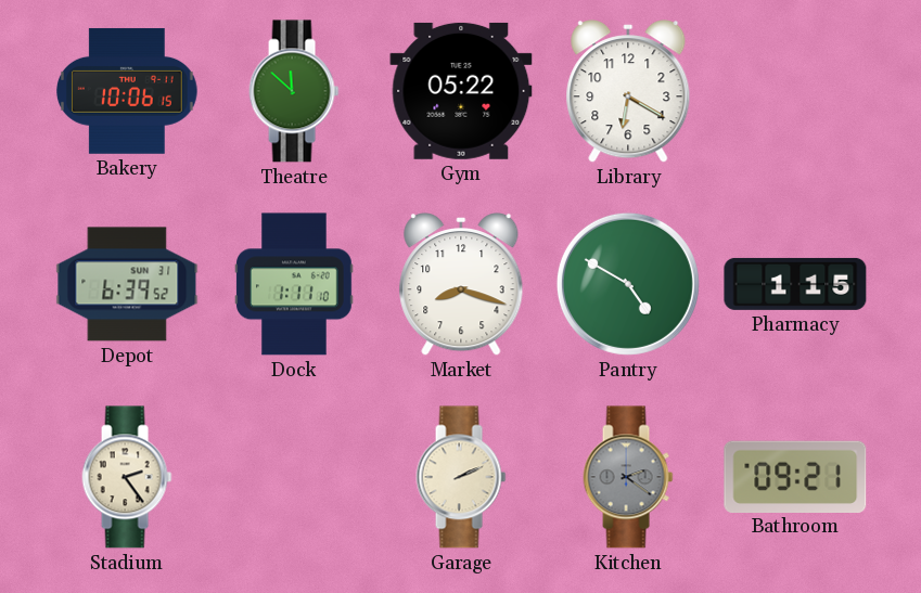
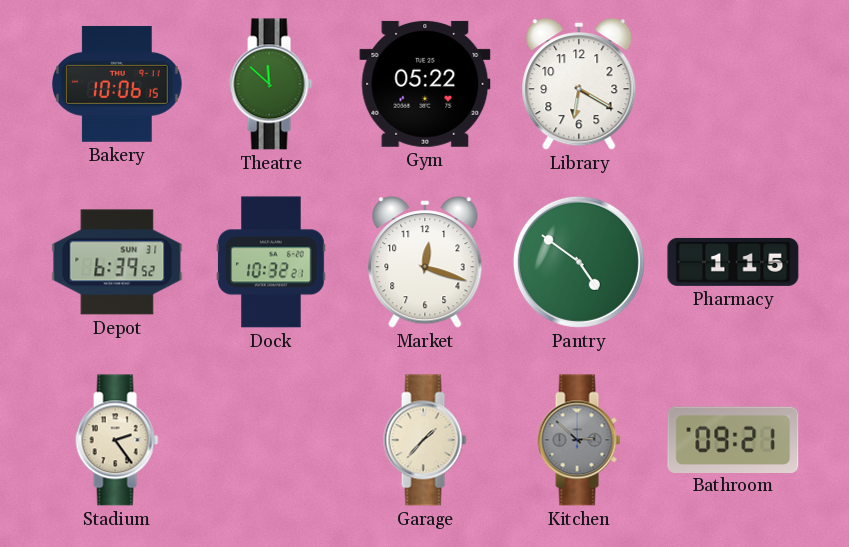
Dock: 1:11 -> 10:32
Market: 8:18 -> 12:18
Pantry: 4:50 -> 4:51
Garage: 2:11 -> 1:37
Kitchen: 2:21 -> 2:52
